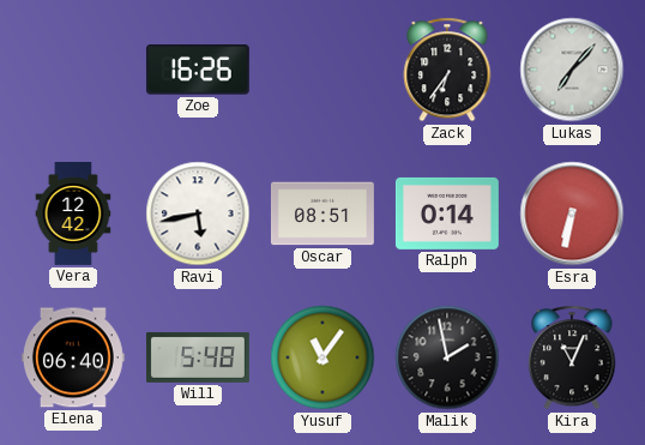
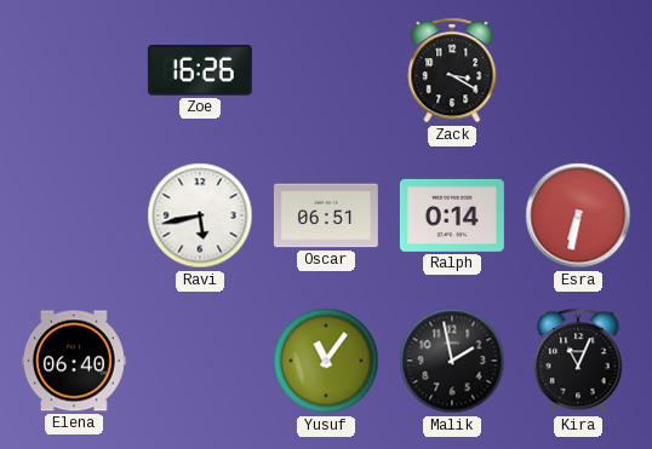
Zack: 6:36 -> 3:20
Lukas: 7:07 -> none
Vera: 12:42 -> none
Oscar: 08:51 -> 06:51
Will: 5:48 -> none
